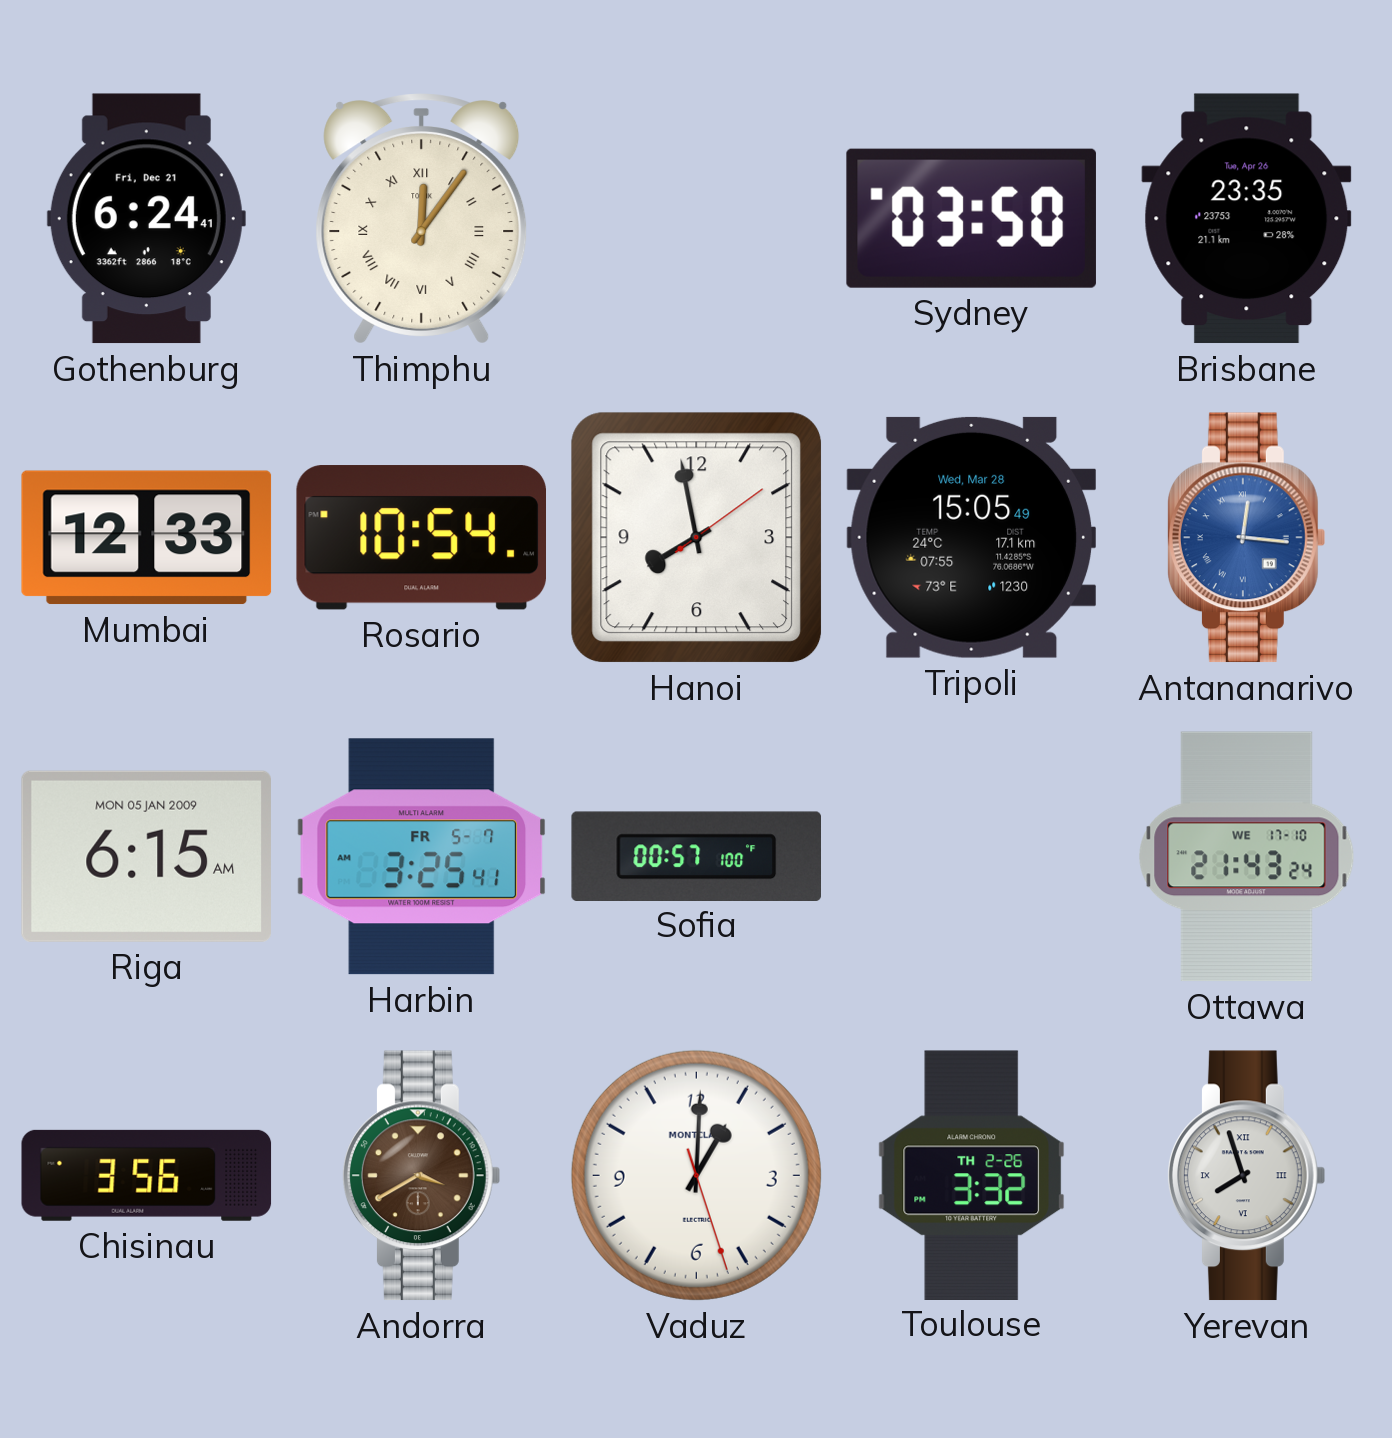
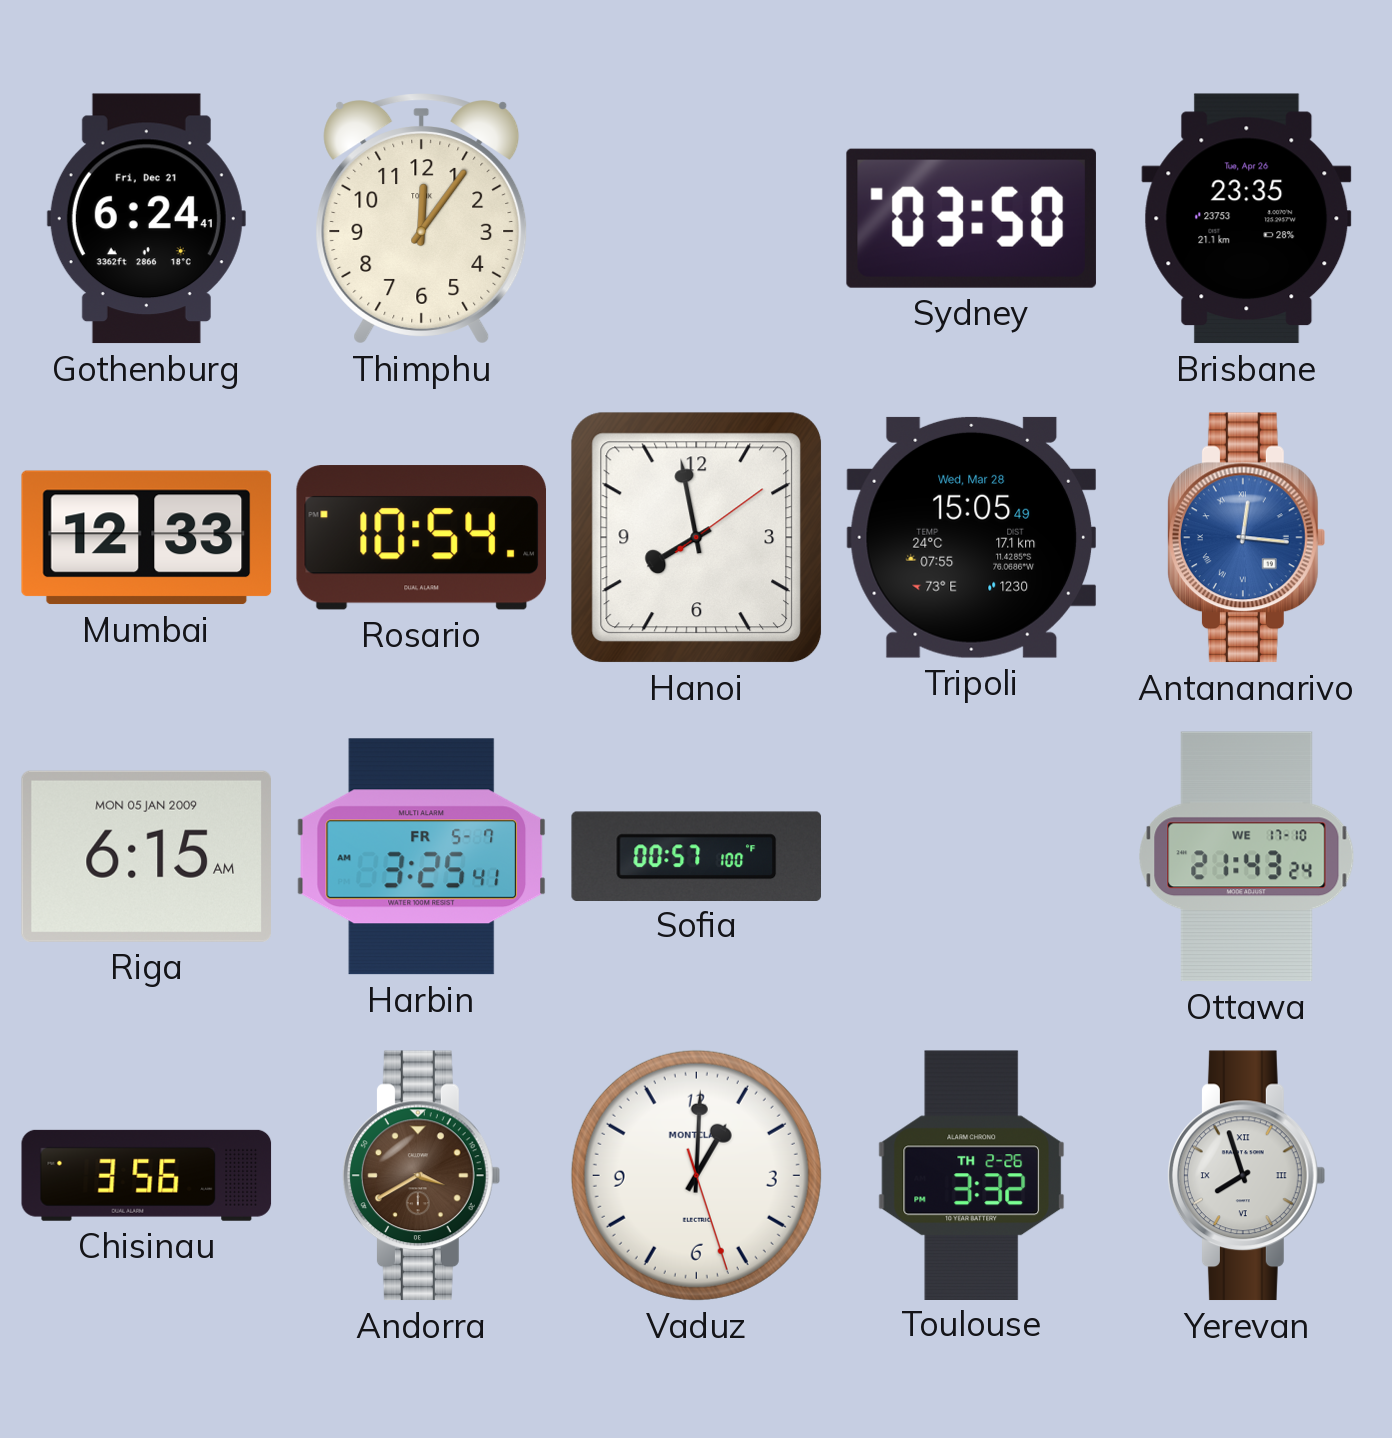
Thimphu numerals: Roman -> Arabic
